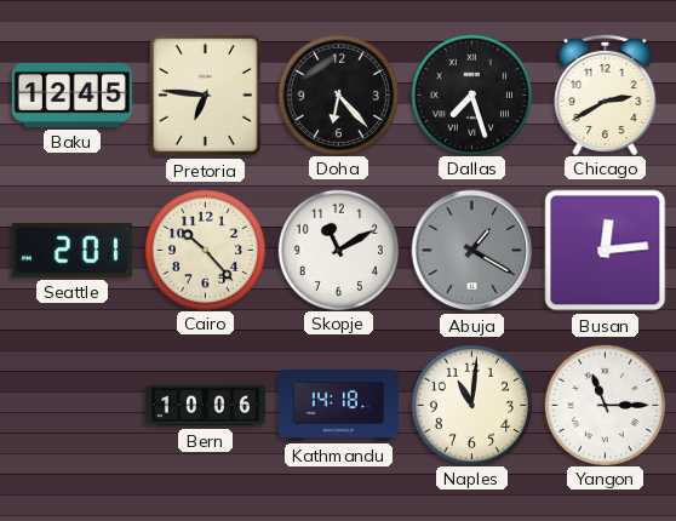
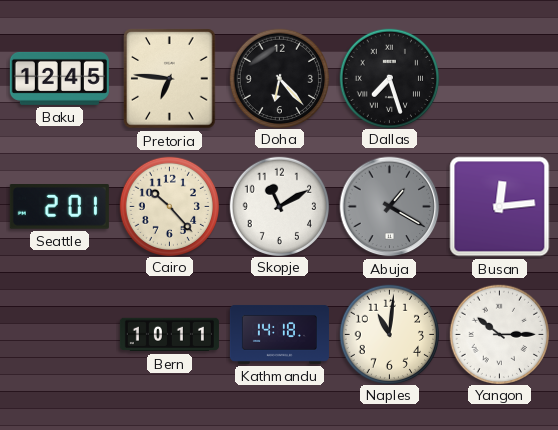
Chicago: 2:40 -> none
Bern: 10:06 -> 10:11
Yangon: 11:15 -> 10:15
